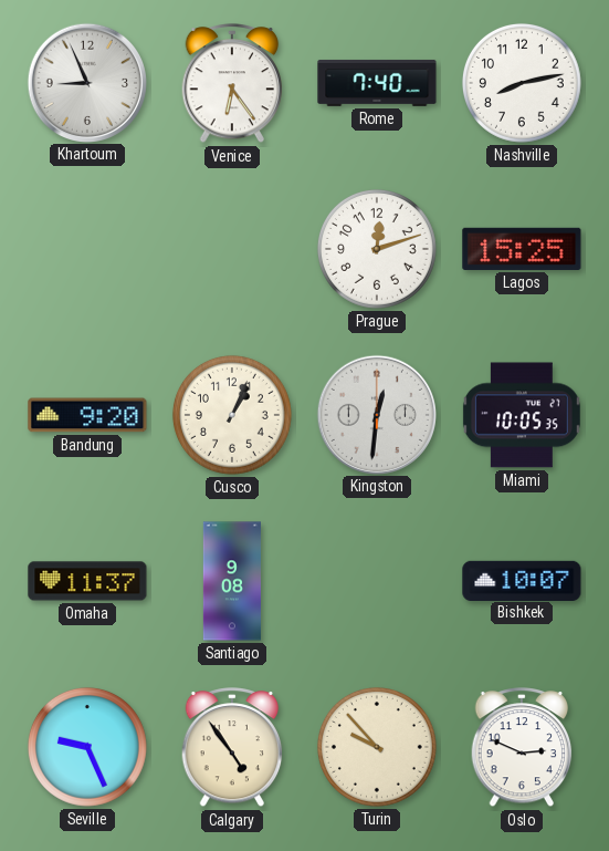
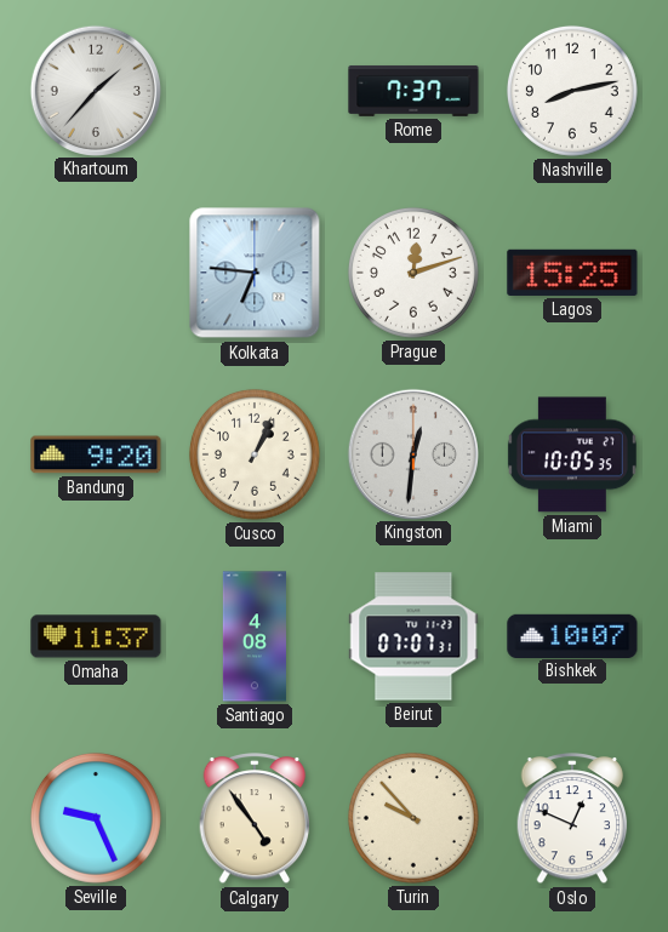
Khartoum: 8:56 -> 1:37
Venice: 6:24 -> none
Rome: 7:40 -> 7:37
Kolkata: none -> 6:46
Santiago: 9:08 -> 4:08
Beirut: none -> 07:07
Oslo: 2:49 -> 12:49
